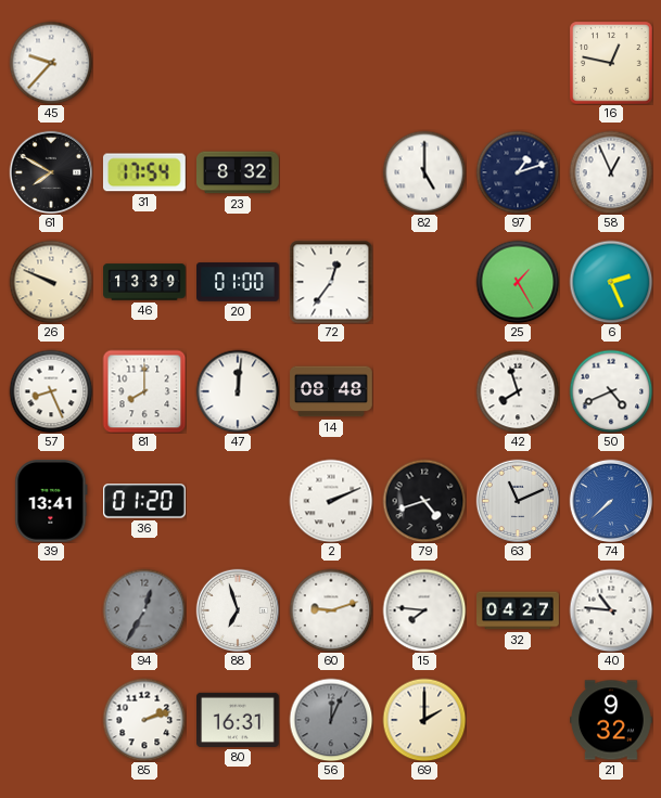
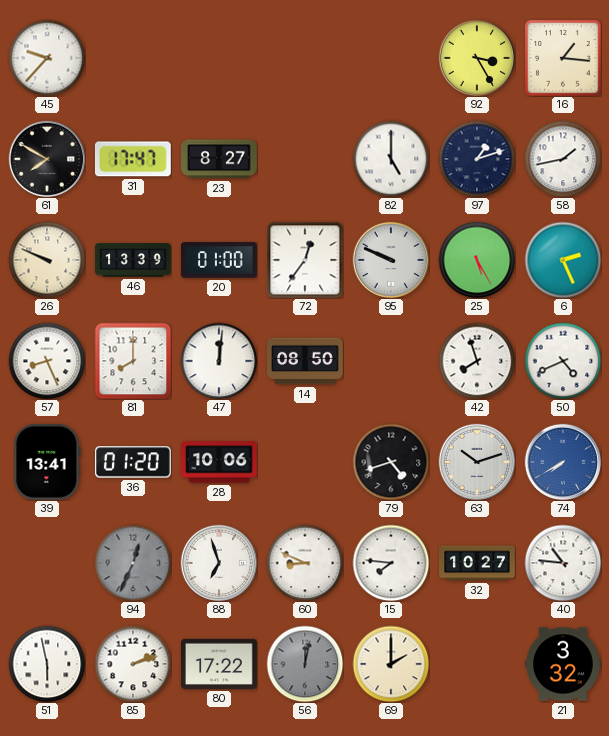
92: none -> 3:25
16: 12:47 -> 1:16
31: 17:54 -> 17:47
23: 8:32 -> 8:27
58: 12:56 -> 1:43
95: none -> 9:49
25: 1:25 -> 5:25
14: 08:48 -> 08:50
28: none -> 10:06
2: 2:11 -> none
63: 11:11 -> 10:12
74: 7:38 -> 7:40
94: 12:35 -> 12:34
60: 9:12 -> 8:49
32: 04:27 -> 10:27
51: none -> 5:58
80: 16:31 -> 17:22
56: 12:04 -> 12:02
21: 9:32 -> 3:32
